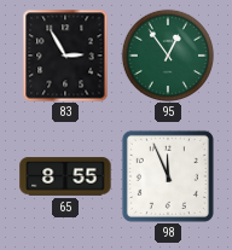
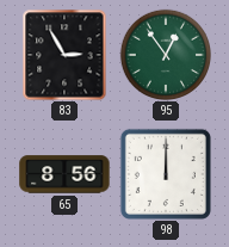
65: 8:55 -> 8:56
98: 11:56 -> 12:00
